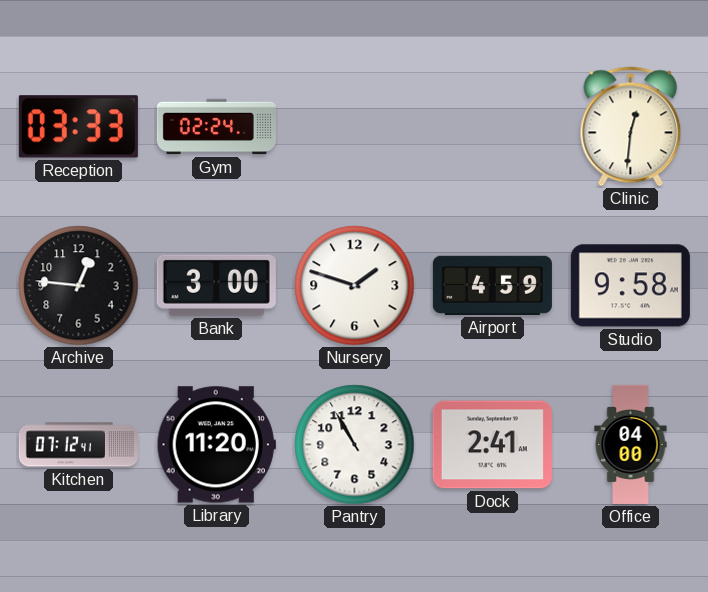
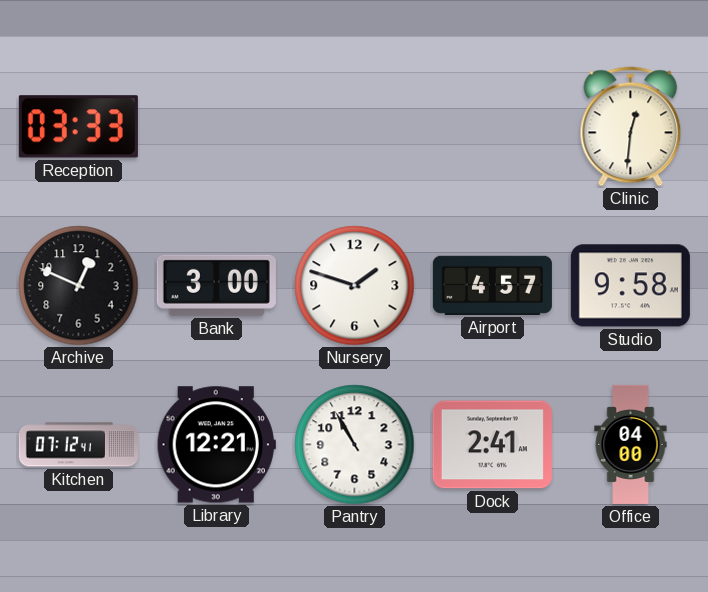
Gym: 02:24 -> none
Archive: 12:46 -> 12:49
Airport: 4:59 -> 4:57
Library: 11:20 -> 12:21
